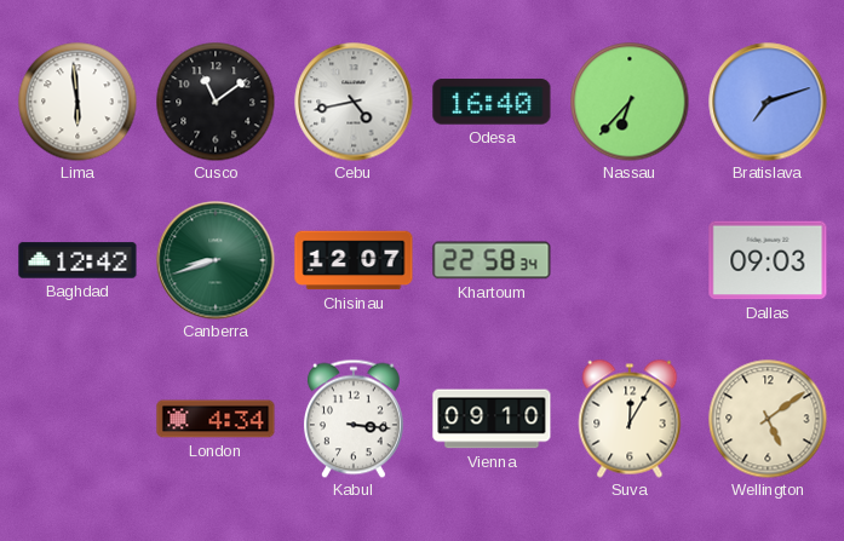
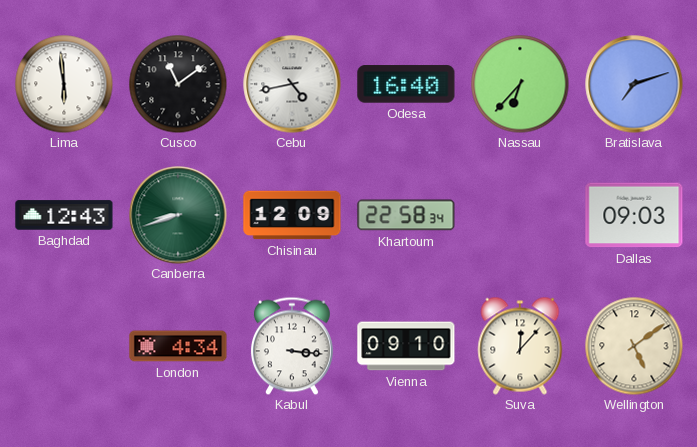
Baghdad: 12:42 -> 12:43
Chisinau: 12:07 -> 12:09
Suva: 12:05 -> 12:07
